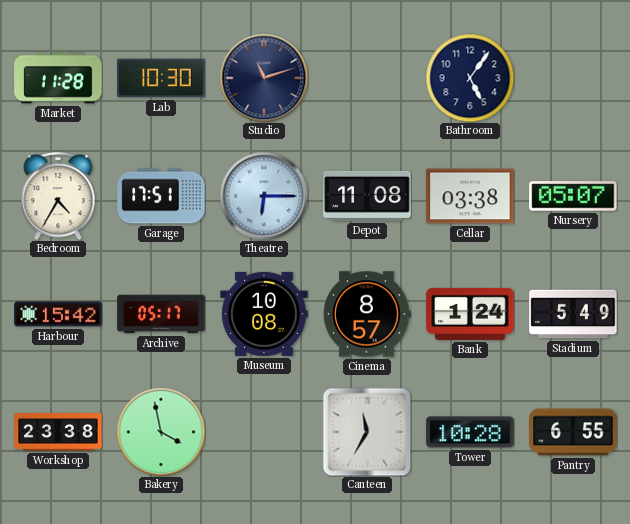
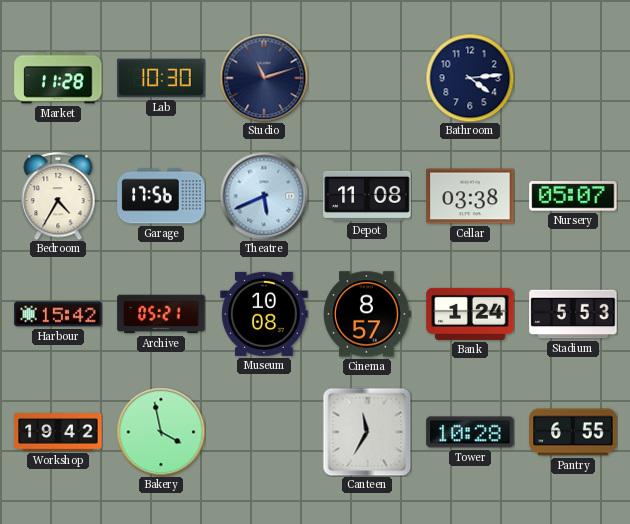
Bathroom: 5:06 -> 4:14
Garage: 17:51 -> 17:56
Theatre: 6:15 -> 5:41
Archive: 05:17 -> 05:21
Stadium: 5:49 -> 5:53
Workshop: 23:38 -> 19:42
